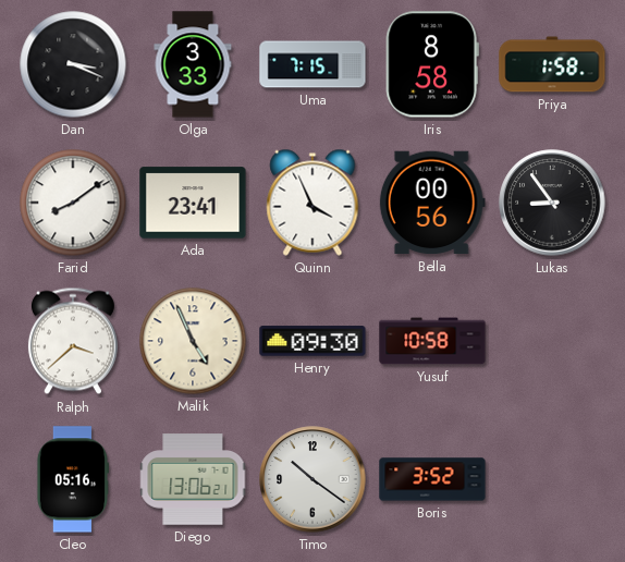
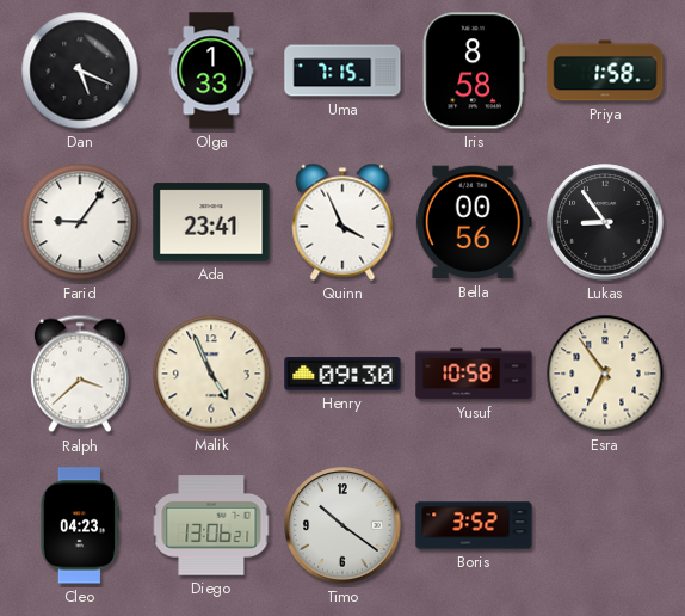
Dan: 3:19 -> 5:19
Olga: 3:33 -> 1:33
Farid: 8:09 -> 9:06
Esra: none -> 6:54
Cleo: 05:16 -> 04:23
